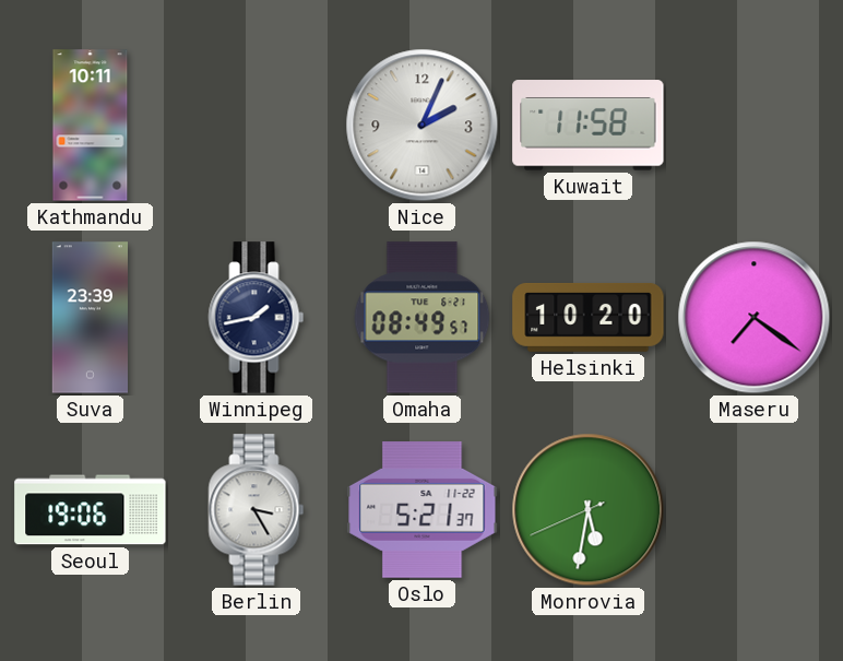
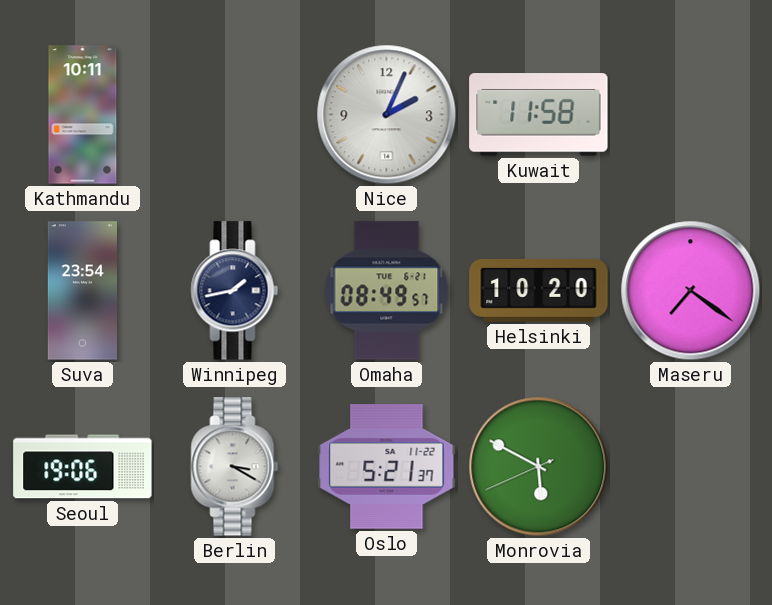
Suva: 23:39 -> 23:54
Berlin: 3:25 -> 3:20
Monrovia: 5:31 -> 5:49
